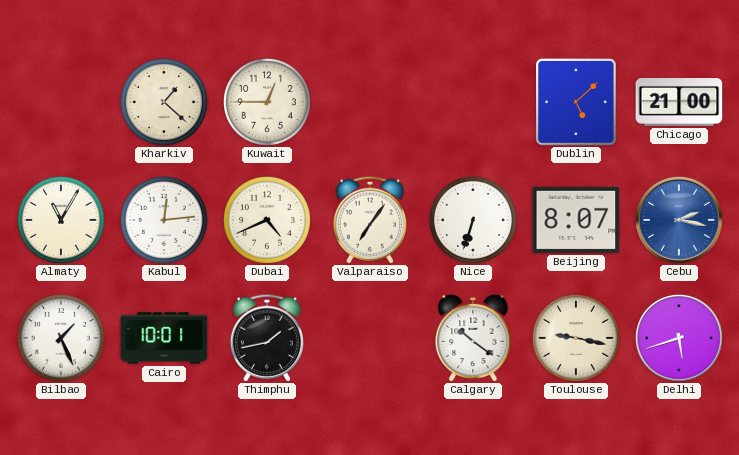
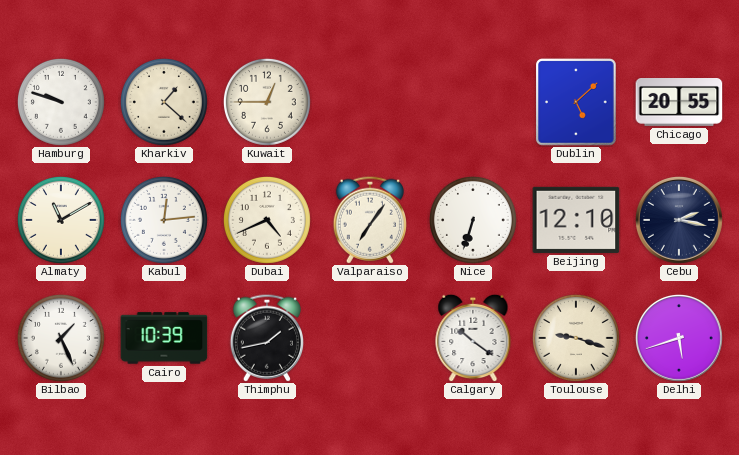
Hamburg: none -> 9:48
Chicago: 21:00 -> 20:55
Almaty: 11:05 -> 11:10
Beijing: 8:07 -> 12:10
Cebu dial: blue -> navy
Cairo: 10:01 -> 10:39
Toulouse: 9:17 -> 9:18
